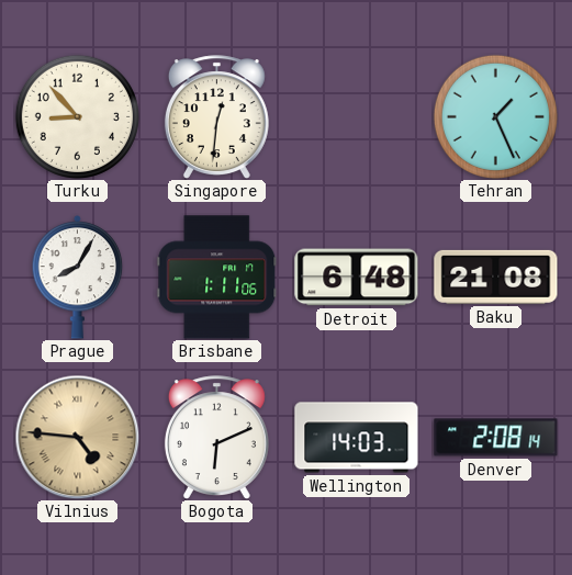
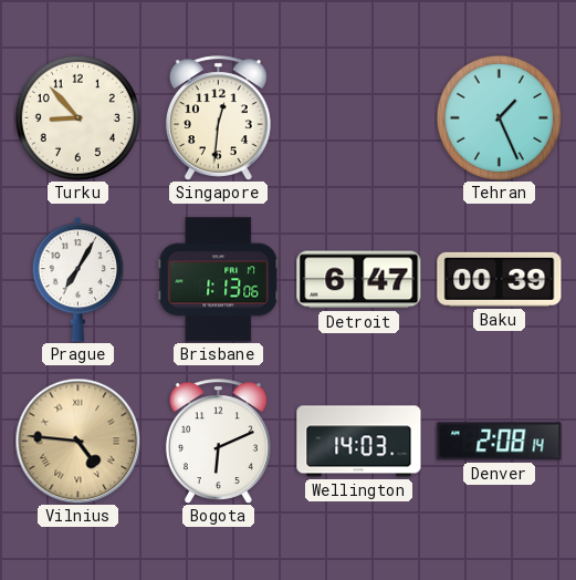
Prague: 8:05 -> 7:05
Brisbane: 1:11 -> 1:13
Detroit: 6:48 -> 6:47
Baku: 21:08 -> 00:39
